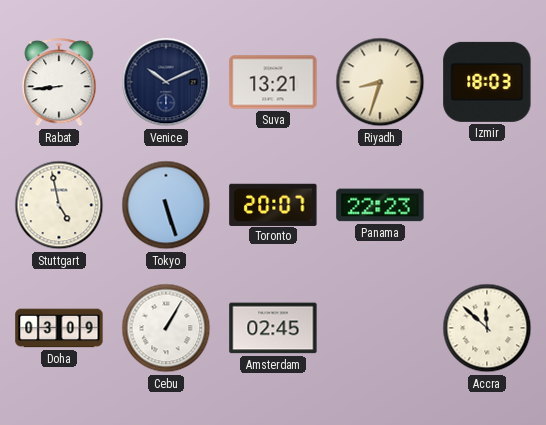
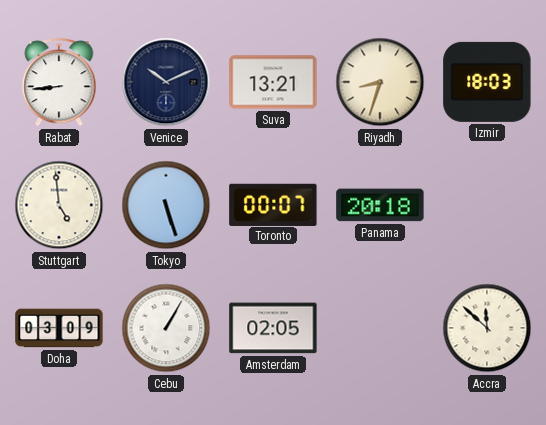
Stuttgart: 4:58 -> 4:59
Toronto: 20:07 -> 00:07
Panama: 22:23 -> 20:18
Amsterdam: 02:45 -> 02:05
